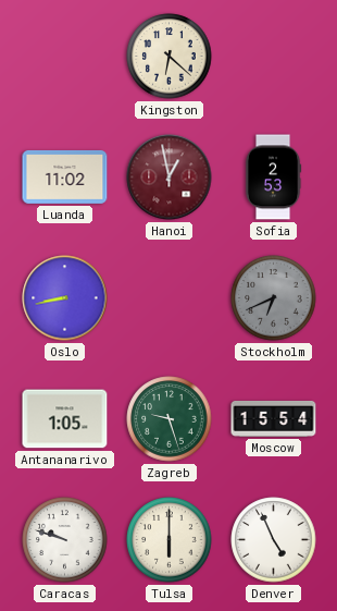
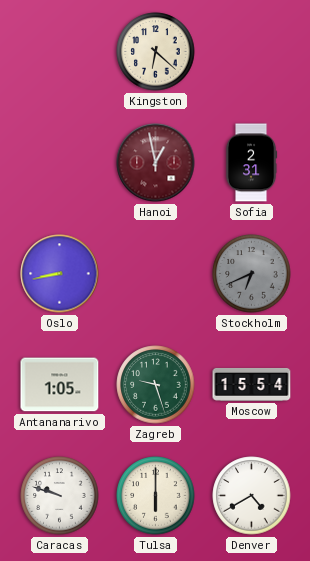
Luanda: 11:02 -> none
Sofia: 2:53 -> 2:31
Denver: 4:56 -> 4:40
